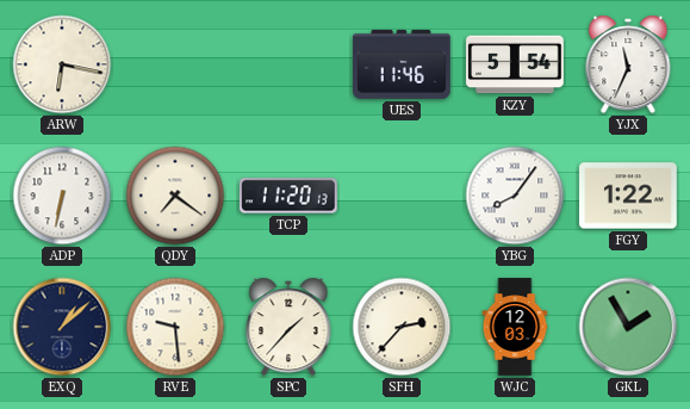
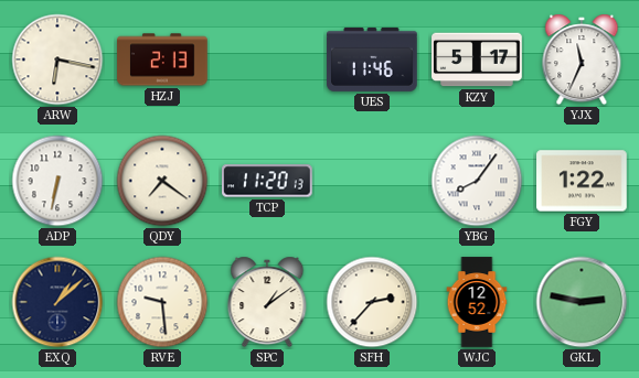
HZJ: none -> 2:13
KZY: 5:54 -> 5:17
SPC: 1:37 -> 1:09
WJC: 12:03 -> 12:52
GKL: 1:55 -> 2:47
